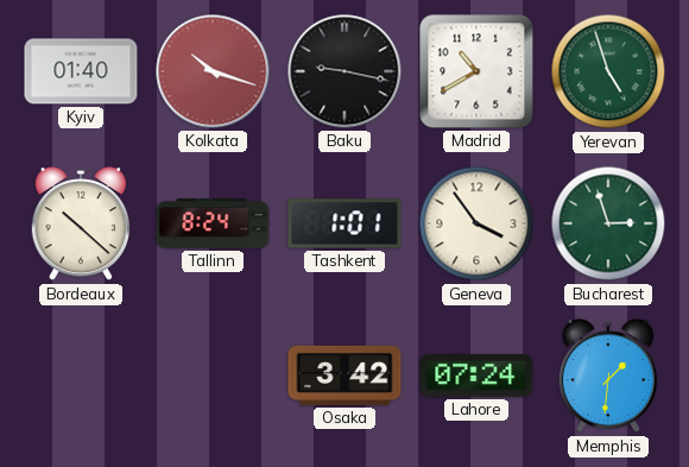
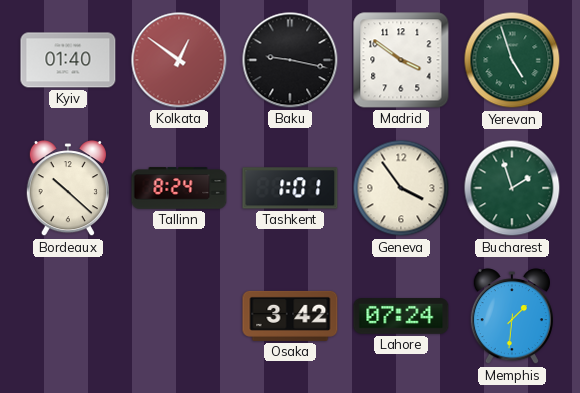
Kolkata: 10:18 -> 12:51
Madrid: 10:40 -> 3:51
Bucharest: 2:57 -> 1:57
